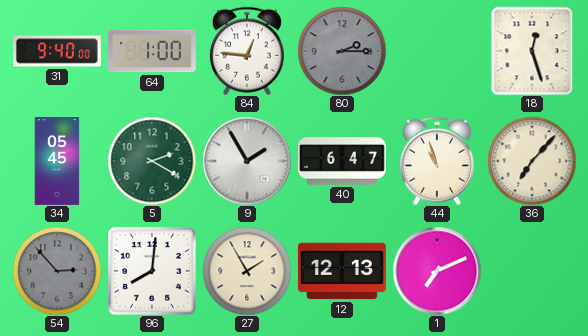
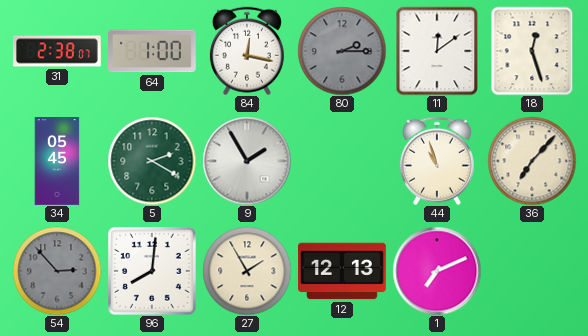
31: 9:40 -> 2:38
84: 12:46 -> 12:17
11: none -> 12:09
40: 6:47 -> none
